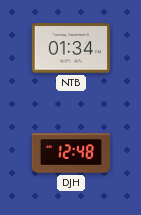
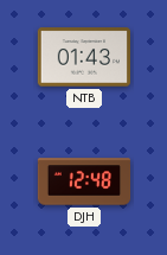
NTB: 01:34 -> 01:43
